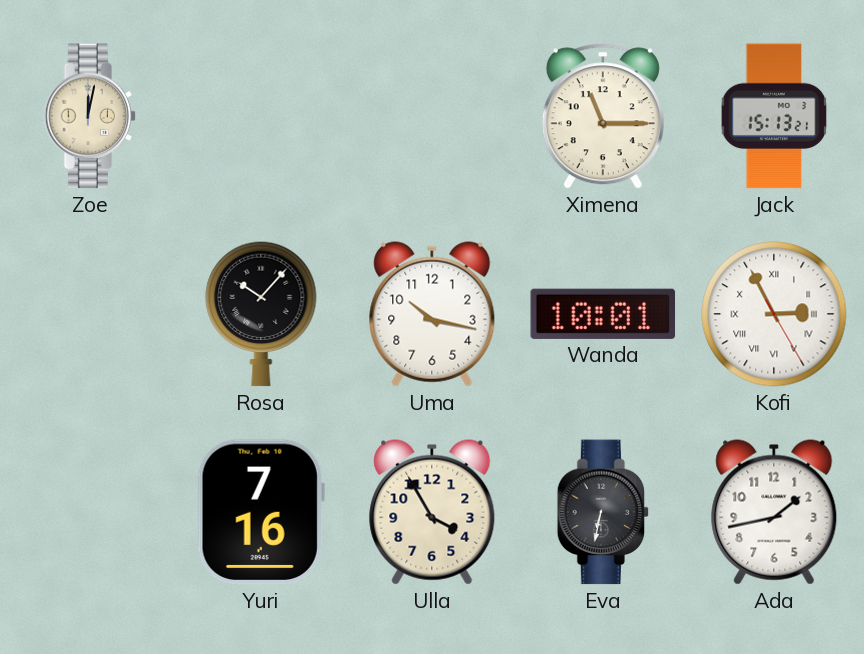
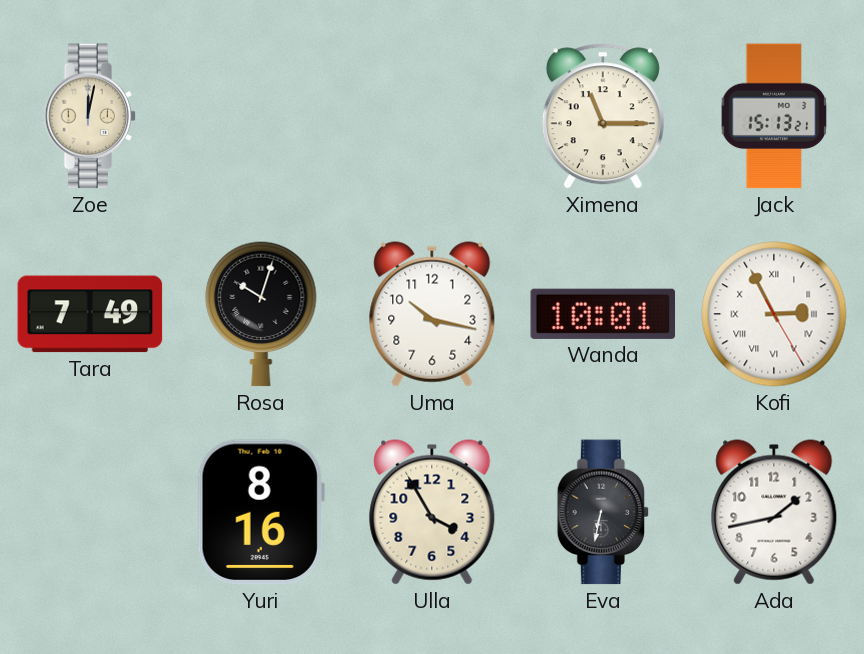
Tara: none -> 7:49
Rosa: 10:07 -> 10:03
Yuri: 7:16 -> 8:16
